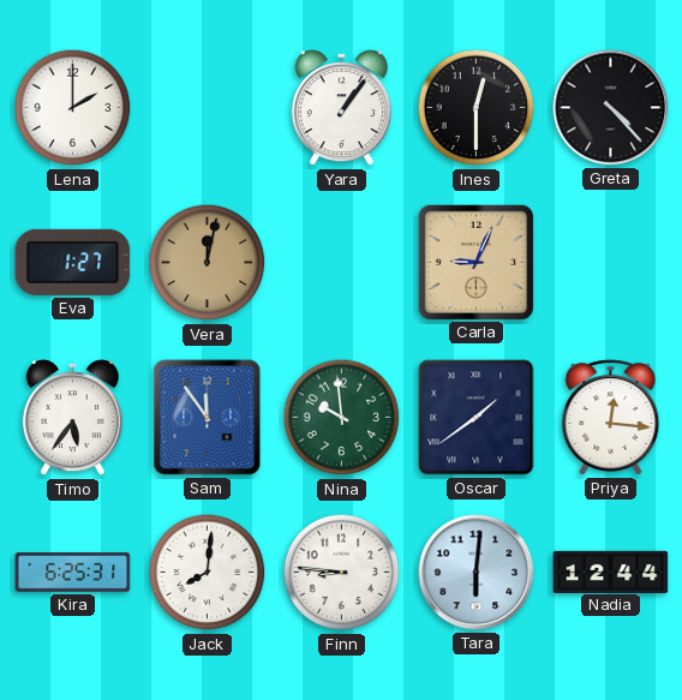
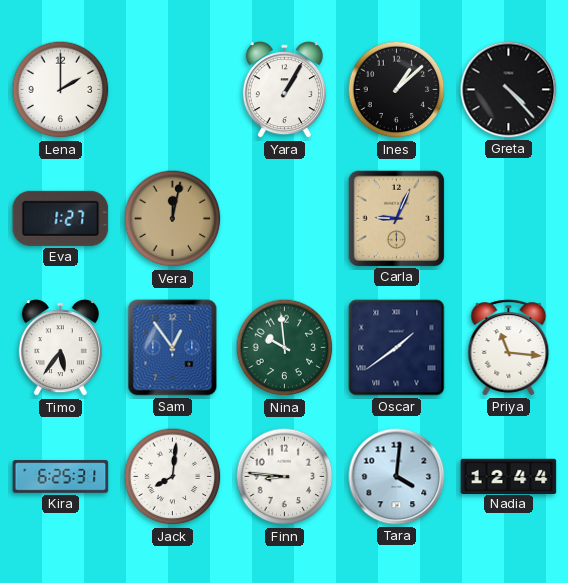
Yara: 1:06 -> 1:05
Ines: 12:30 -> 1:08
Sam: 11:54 -> 12:54
Priya: 12:16 -> 11:16
Tara: 6:01 -> 4:01
